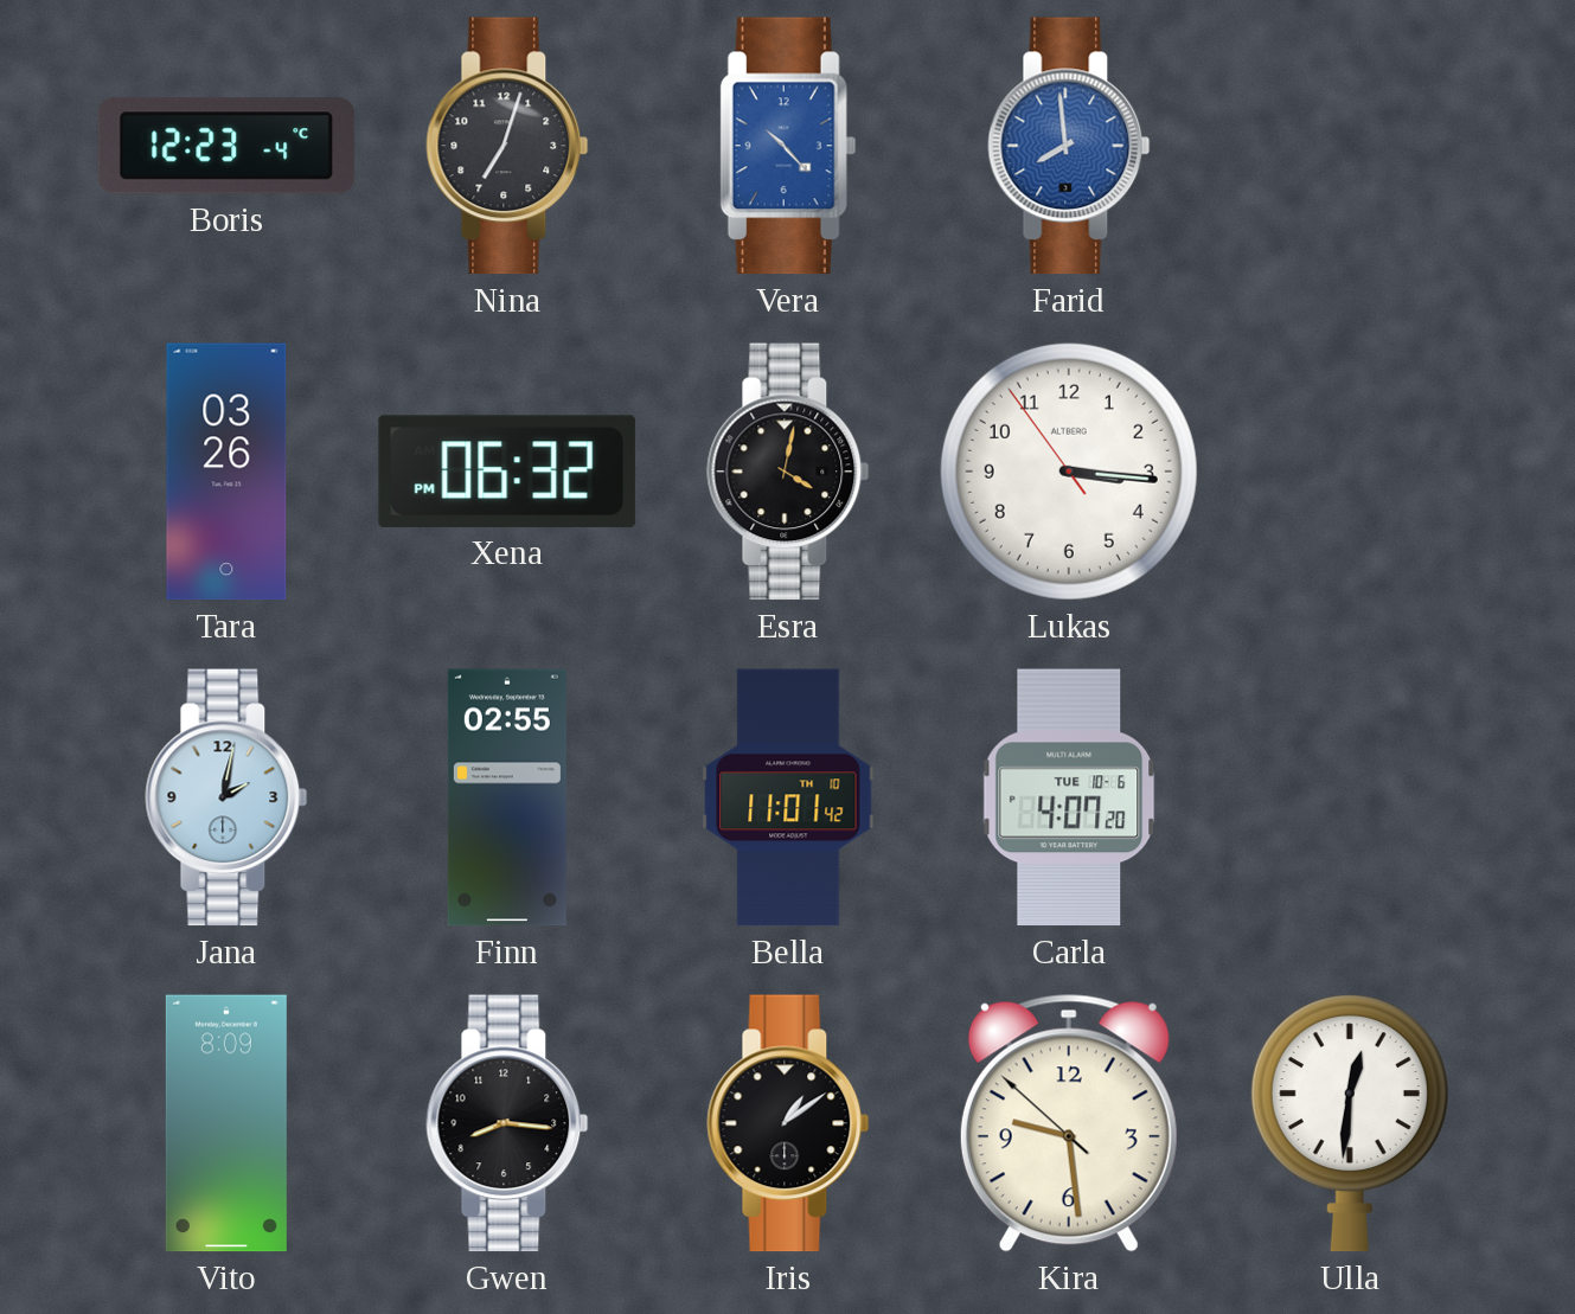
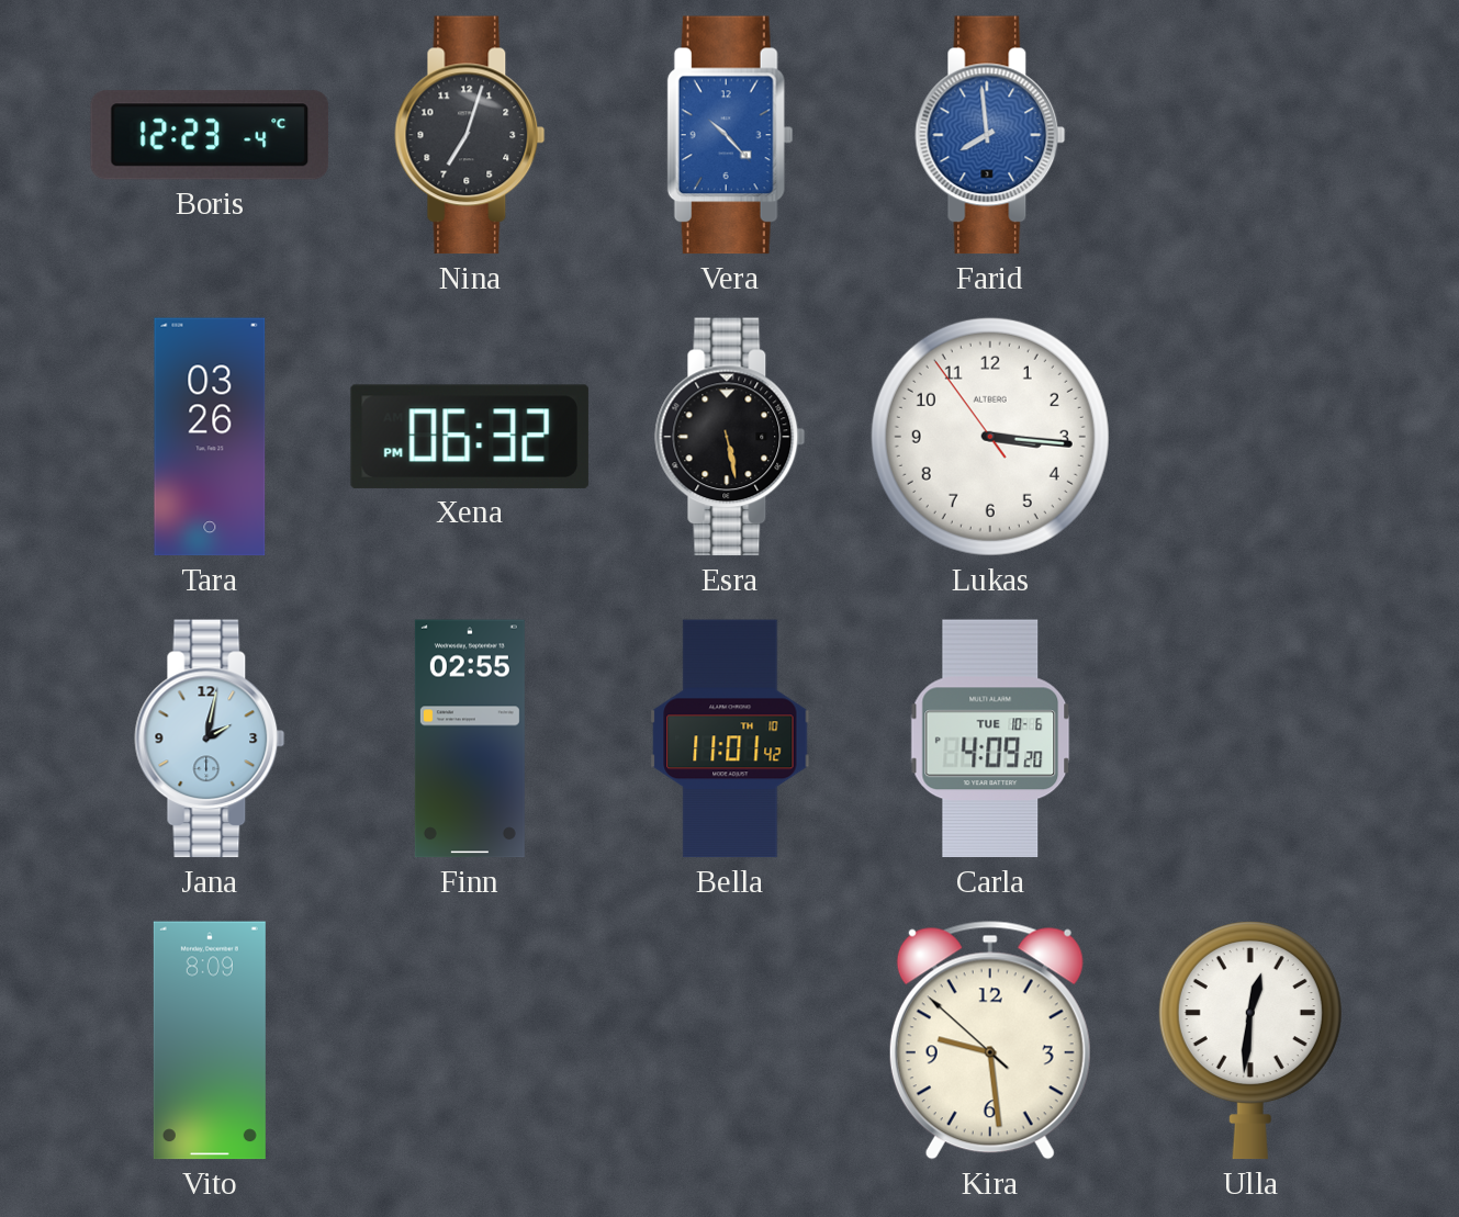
Esra: 4:02 -> 5:28
Carla: 4:07 -> 4:09
Gwen: 8:16 -> none
Iris: 1:09 -> none
